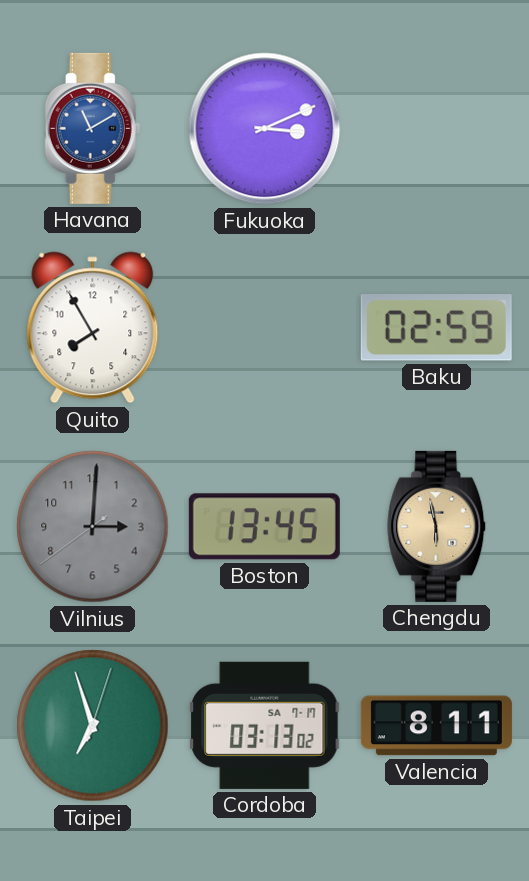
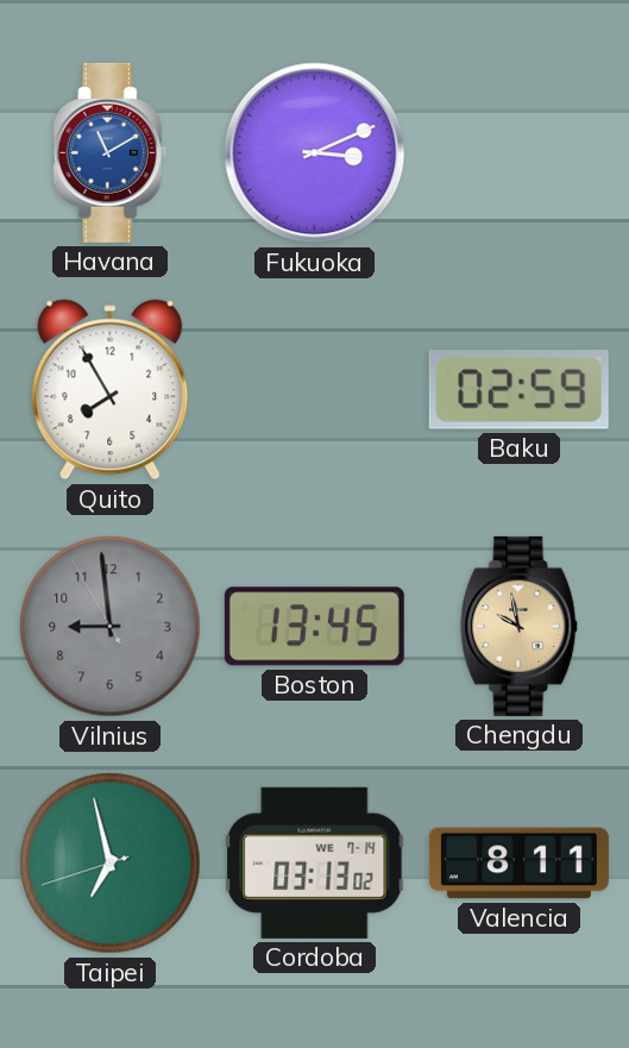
Vilnius: 3:00 -> 8:58
Chengdu: 5:58 -> 9:58
Taipei: 6:57:03 -> 6:57:42
Cordoba date: SA 7-17 -> WE 7-14
